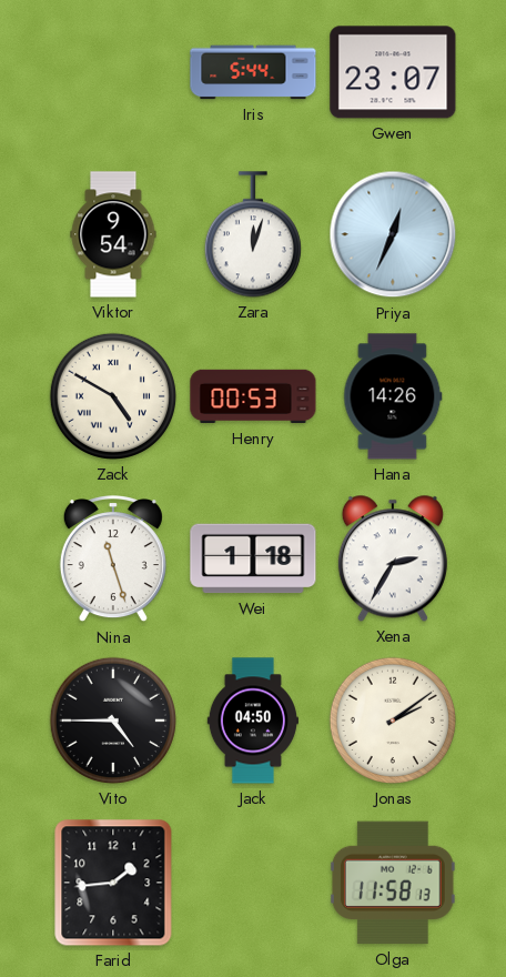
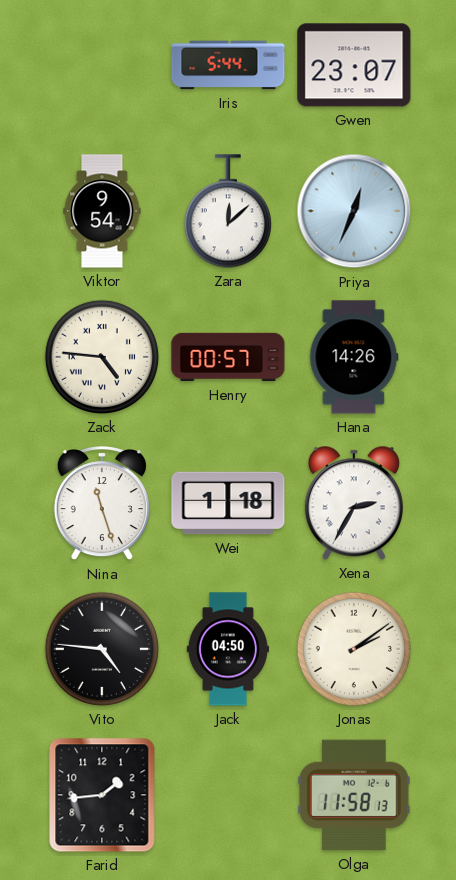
Zara: 12:03 -> 12:08
Zack: 4:50 -> 4:46
Henry: 00:53 -> 00:57
Vito: 4:45 -> 4:46
